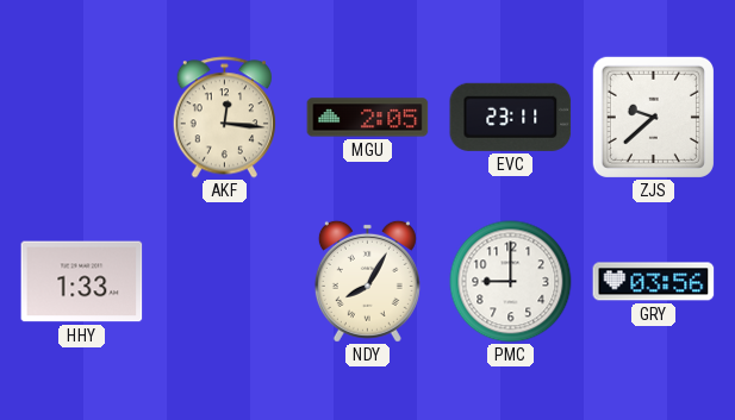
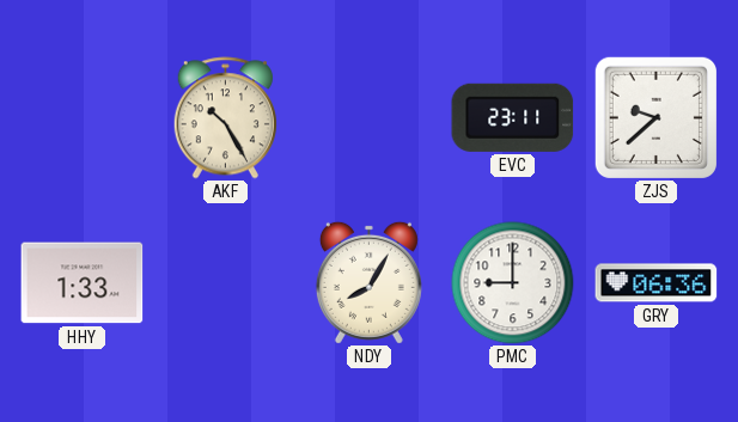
AKF: 12:16 -> 10:25
MGU: 2:05 -> none
GRY: 03:56 -> 06:36
